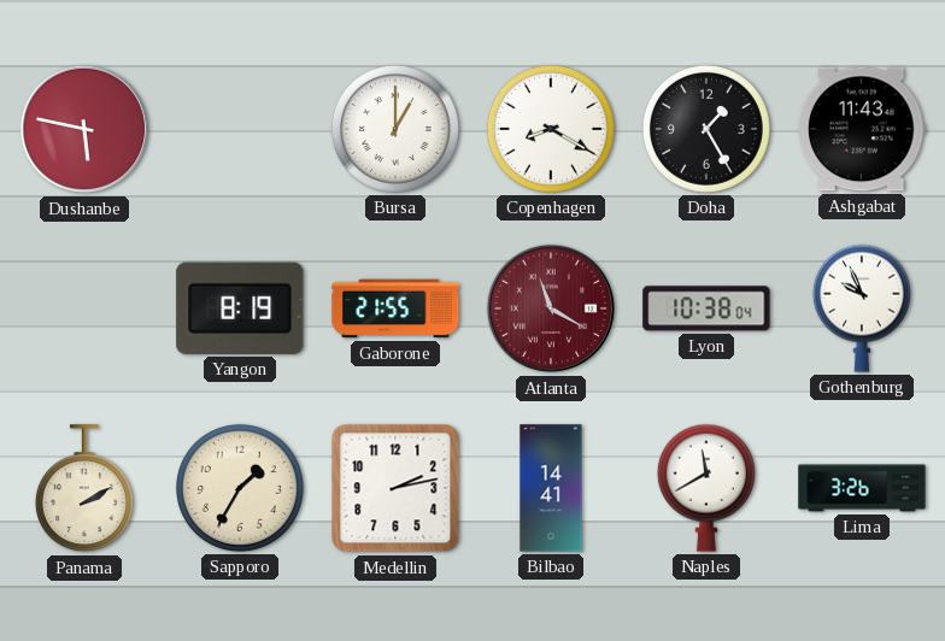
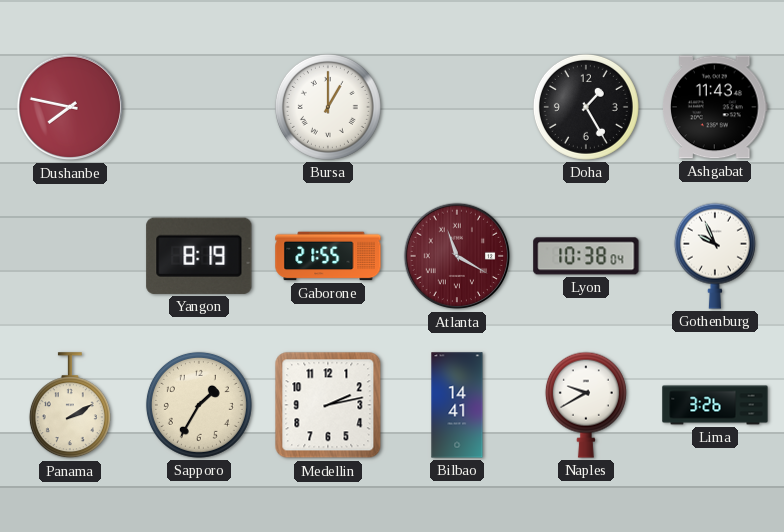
Dushanbe: 5:47 -> 7:47
Copenhagen: 8:20 -> none
Naples: 11:40 -> 9:40
